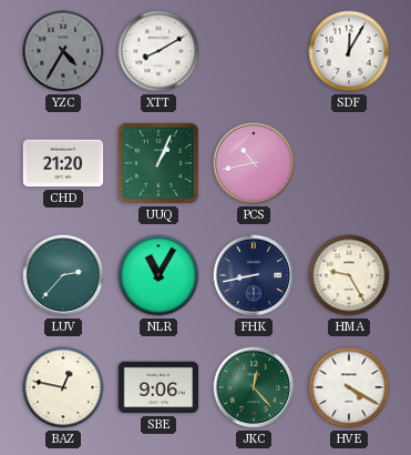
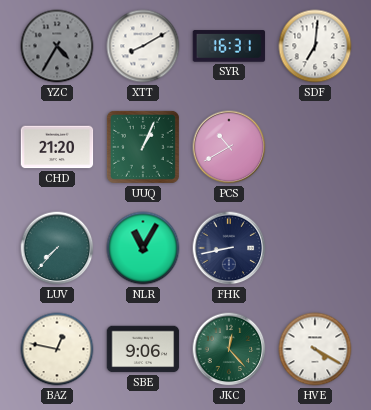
SYR: none -> 16:31
SDF: 12:05 -> 7:01
PCS: 10:43 -> 10:40
LUV: 2:37 -> 7:37
HMA: 9:25 -> none
